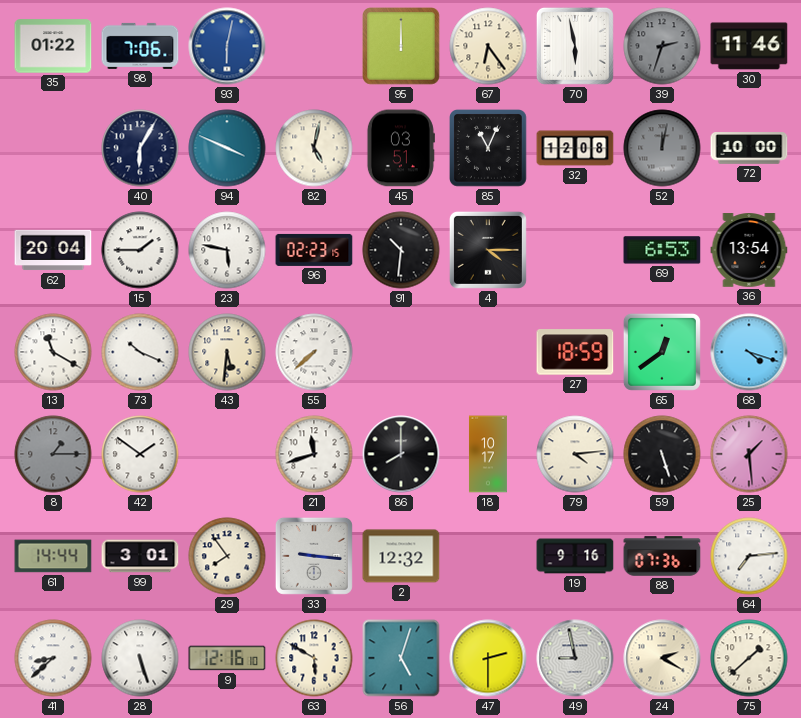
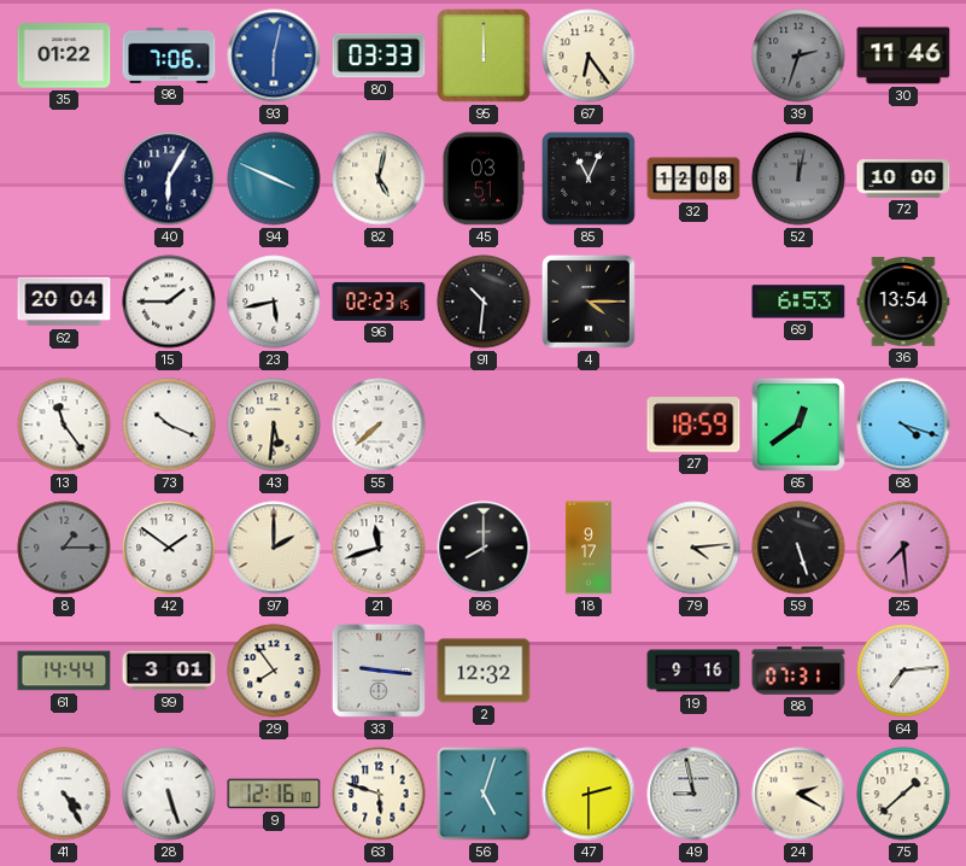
80: none -> 03:33
70: 5:58 -> none
23: 5:47 -> 5:43
13: 11:20 -> 11:24
97: none -> 2:00
18: 10:17 -> 9:17
25: 1:29 -> 7:29
88: 07:36 -> 07:31
41: 8:38 -> 4:25
63: 5:50 -> 5:48
